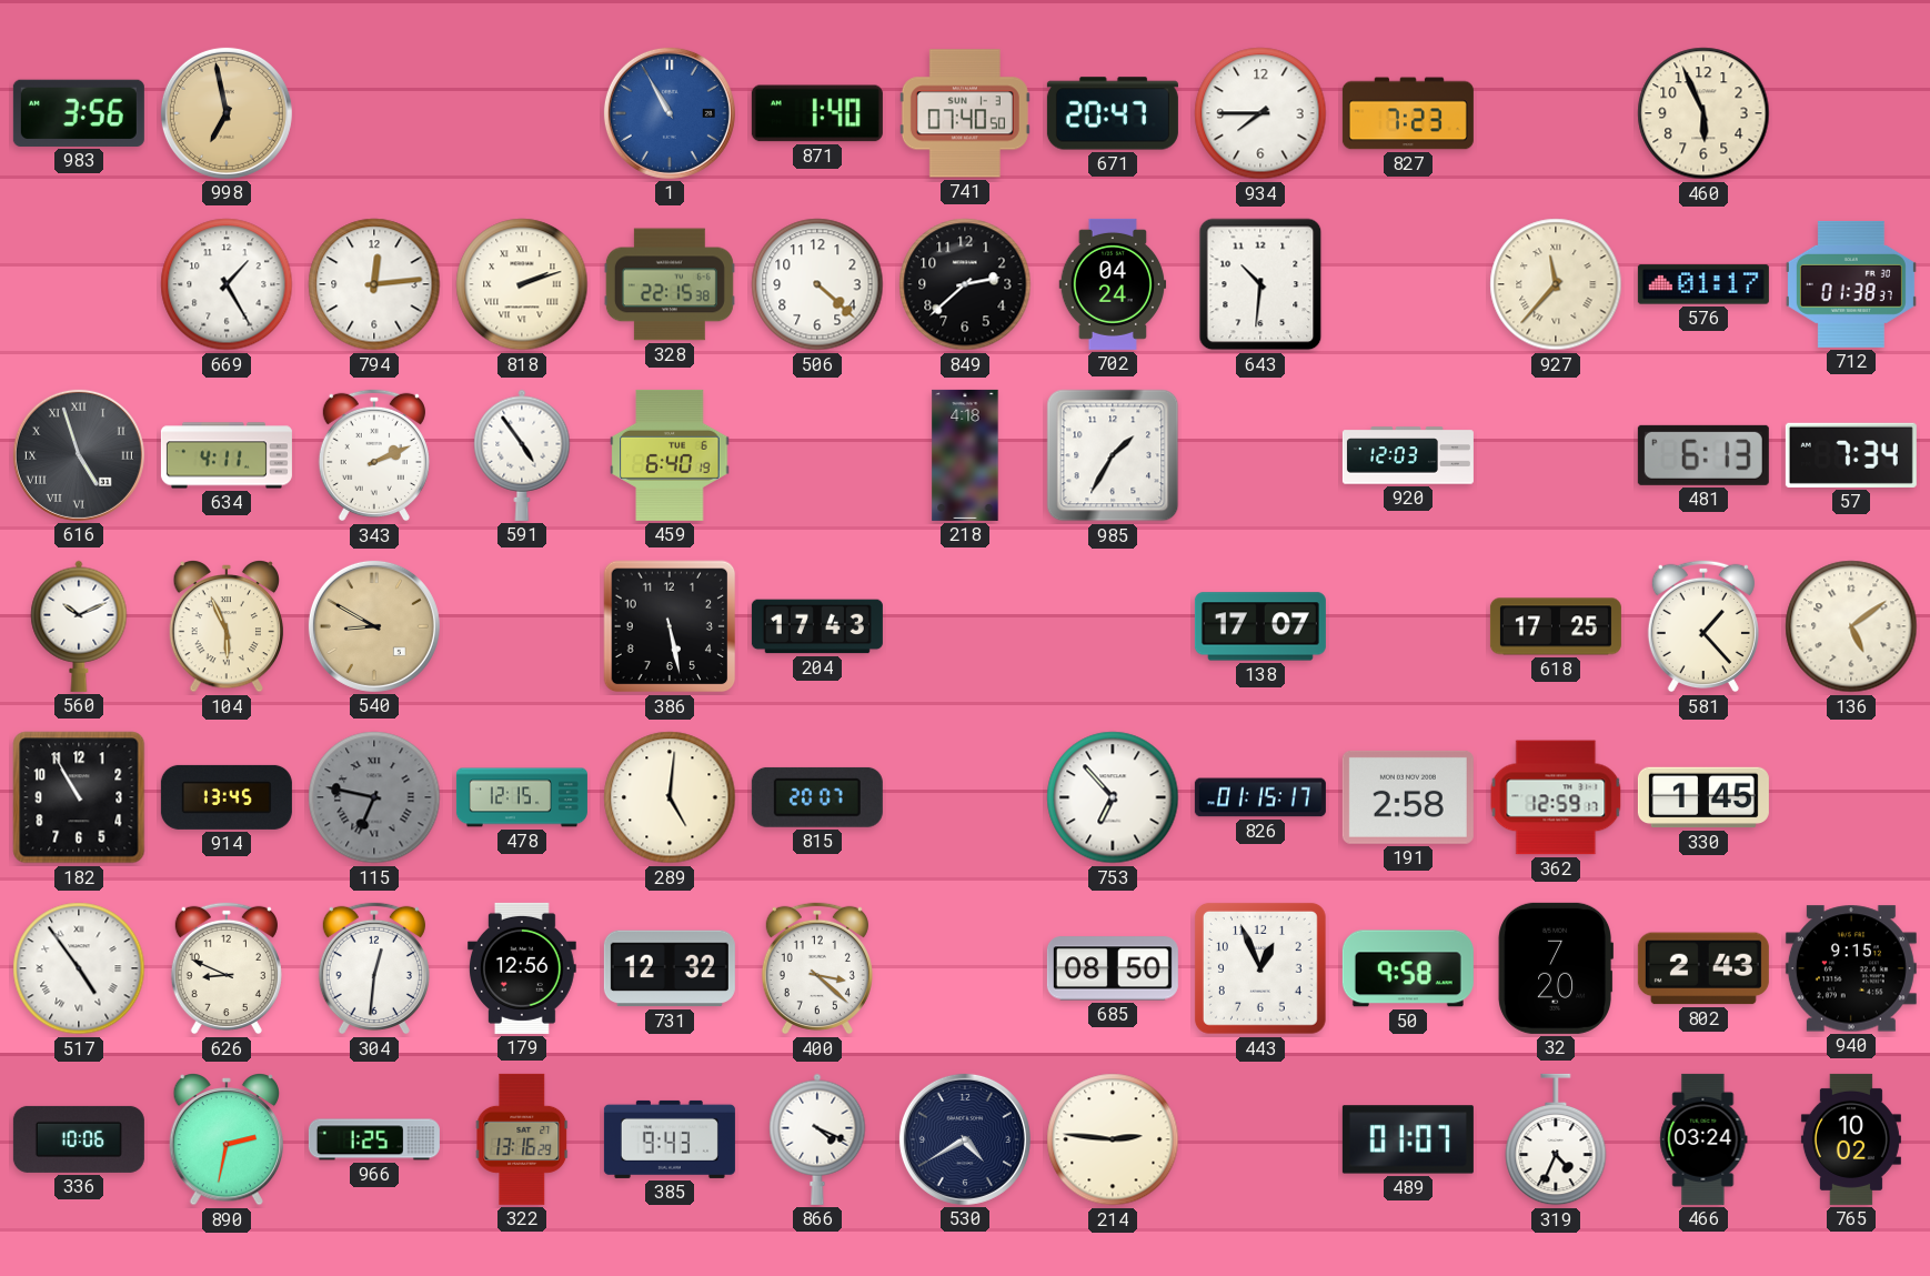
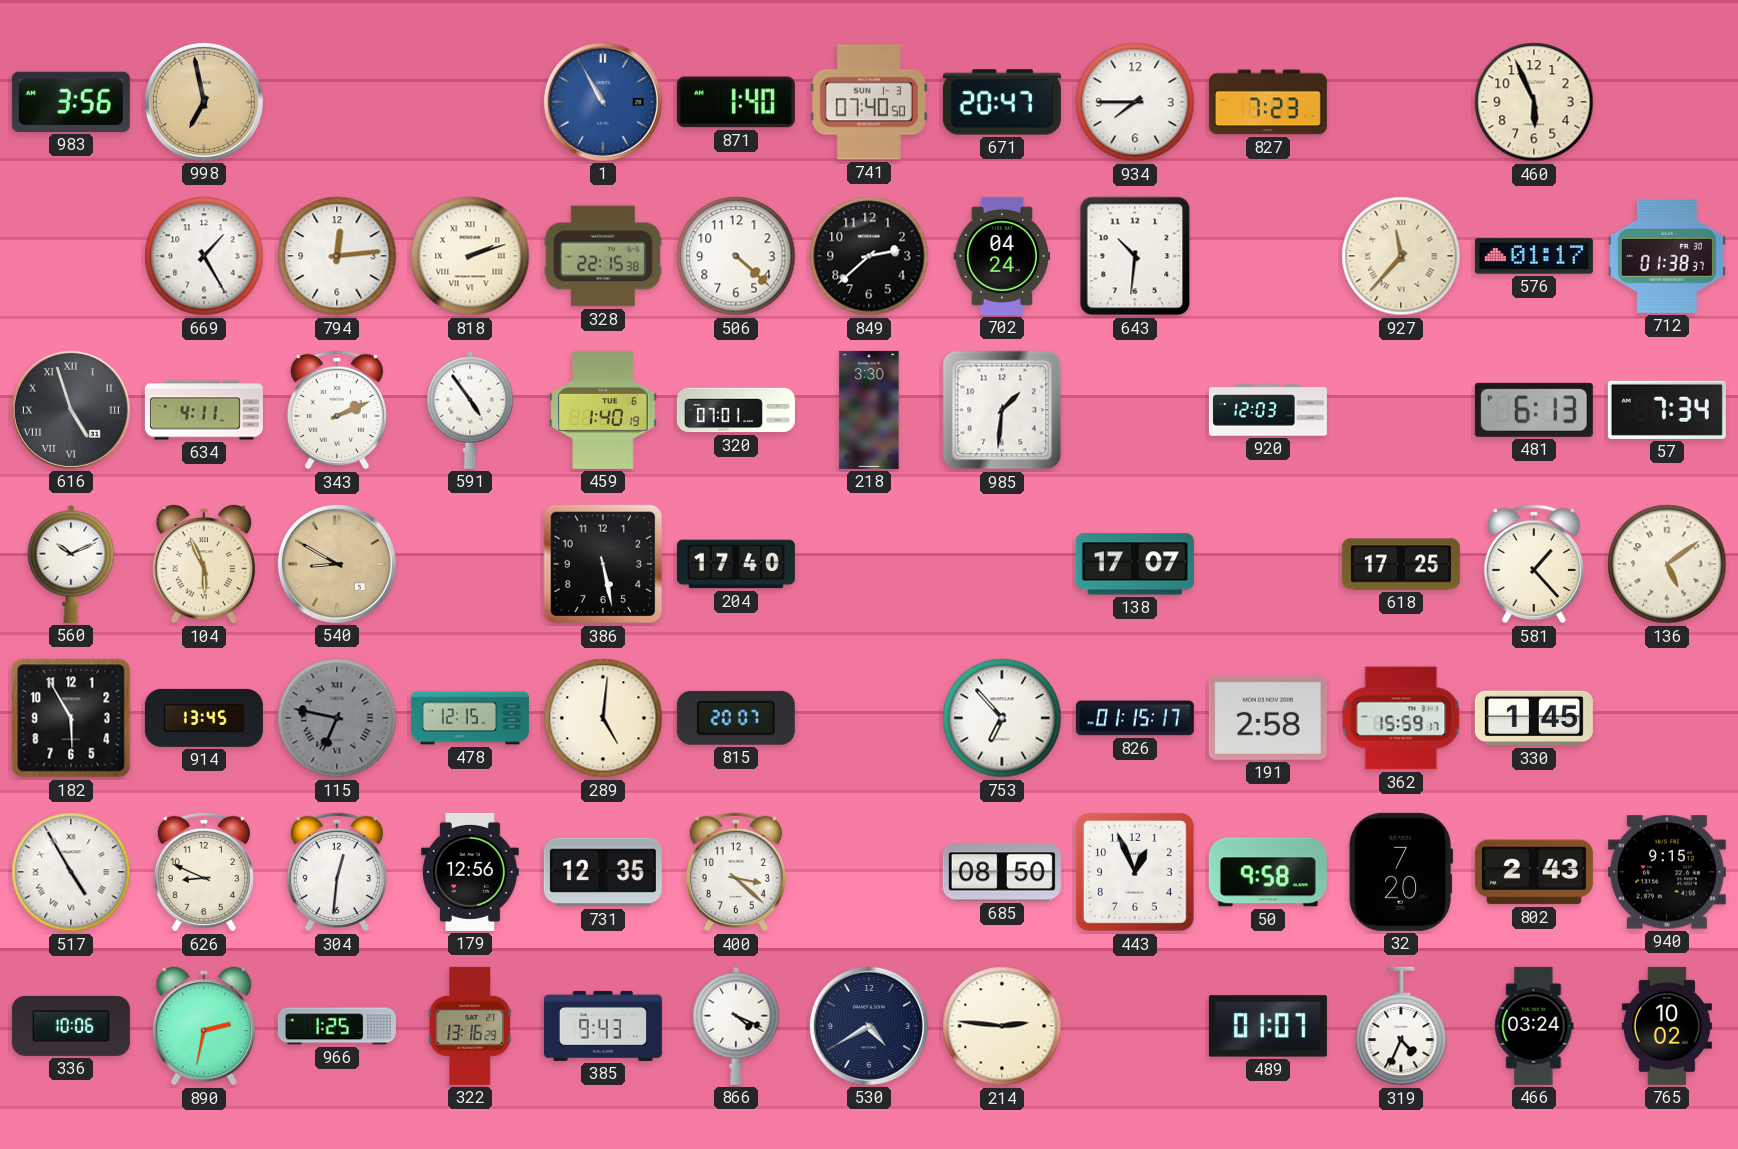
459: 6:40 -> 1:40
320: none -> 07:01
218: 4:18 -> 3:30
985: 1:35 -> 1:31
204: 17:43 -> 17:40
182: 10:55 -> 5:55
362: 12:59 -> 15:59
517: 4:54 -> 4:55
731: 12:32 -> 12:35
